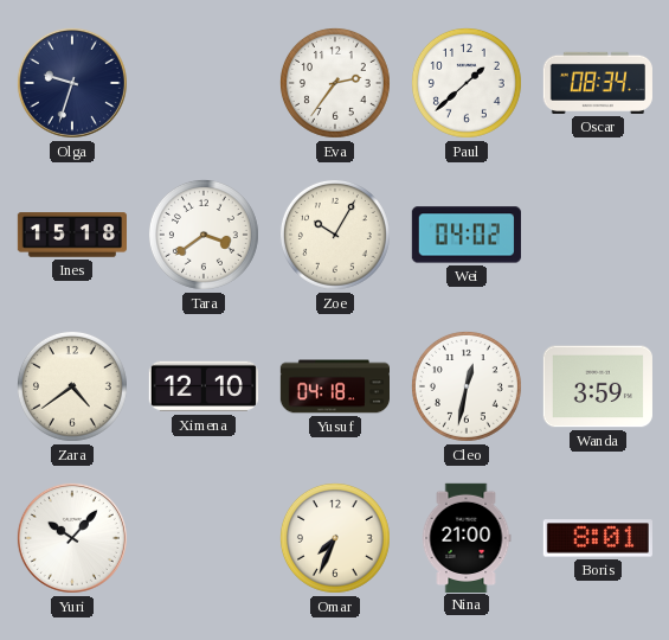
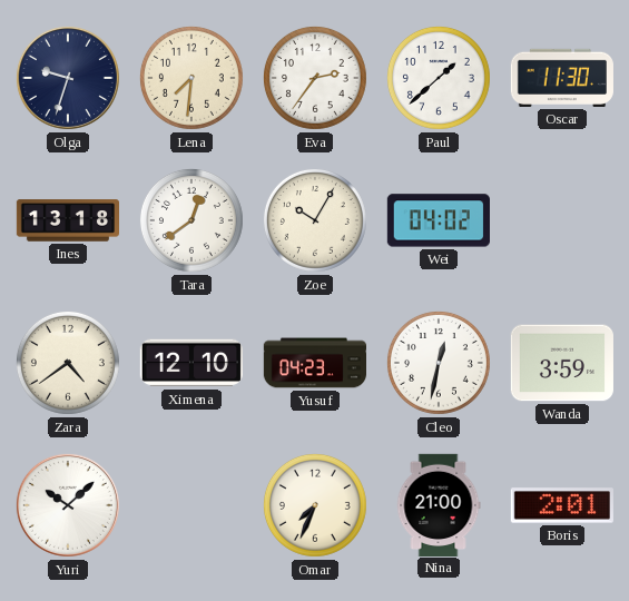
Lena: none -> 7:31
Oscar: 08:34 -> 11:30
Ines: 15:18 -> 13:18
Tara: 3:39 -> 12:39
Yusuf: 04:18 -> 04:23
Yuri: 10:07 -> 10:08
Boris: 8:01 -> 2:01
